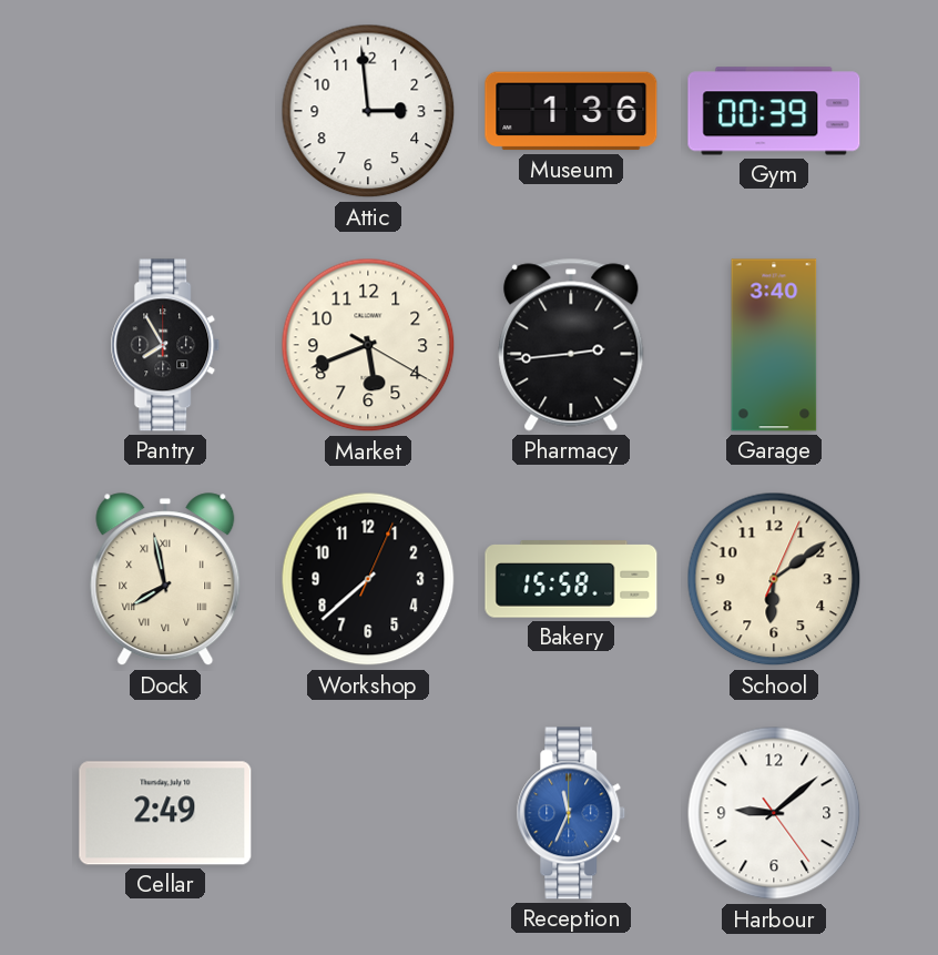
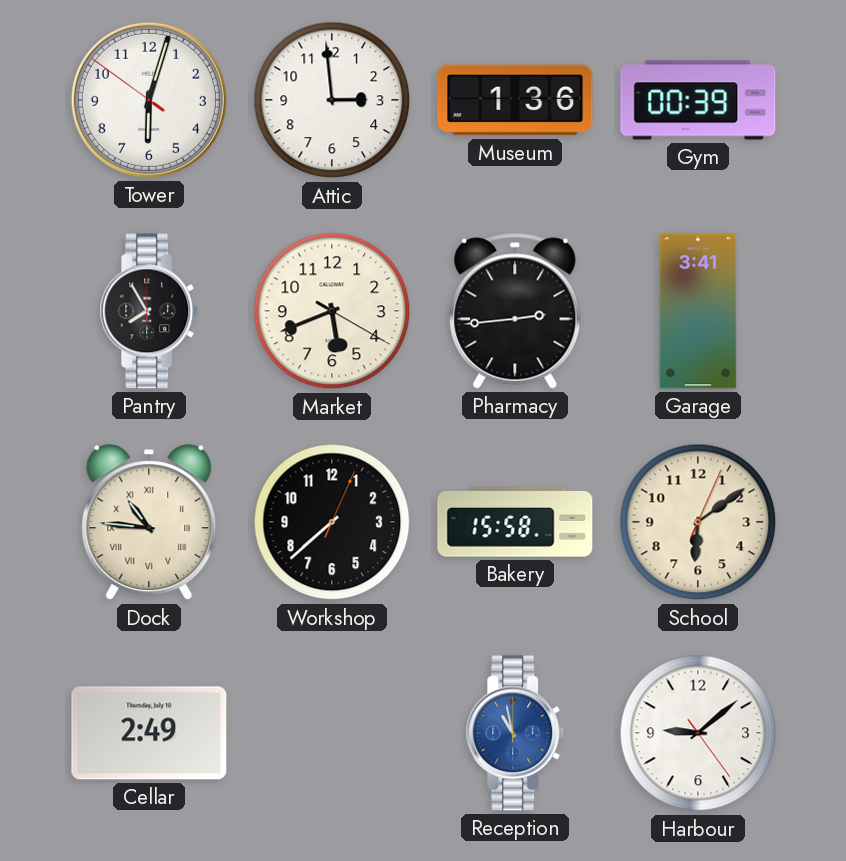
Tower: none -> 6:02
Garage: 3:40 -> 3:41
Dock: 7:58 -> 10:46
Reception: 11:34 -> 10:58
